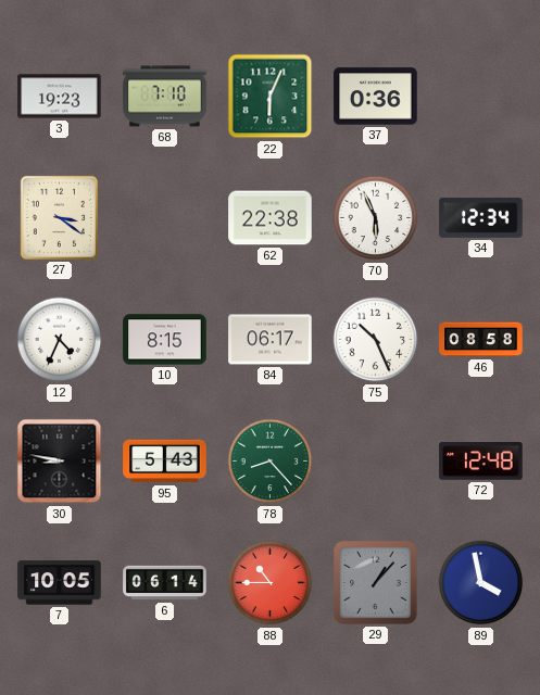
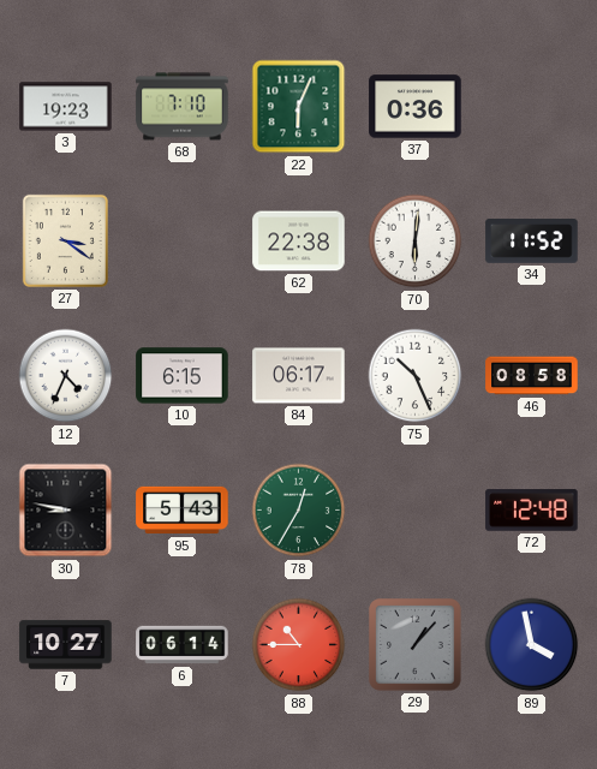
70: 5:56 -> 6:01
34: 12:34 -> 11:52
10: 8:15 -> 6:15
78: 8:23 -> 12:35
7: 10:05 -> 10:27
